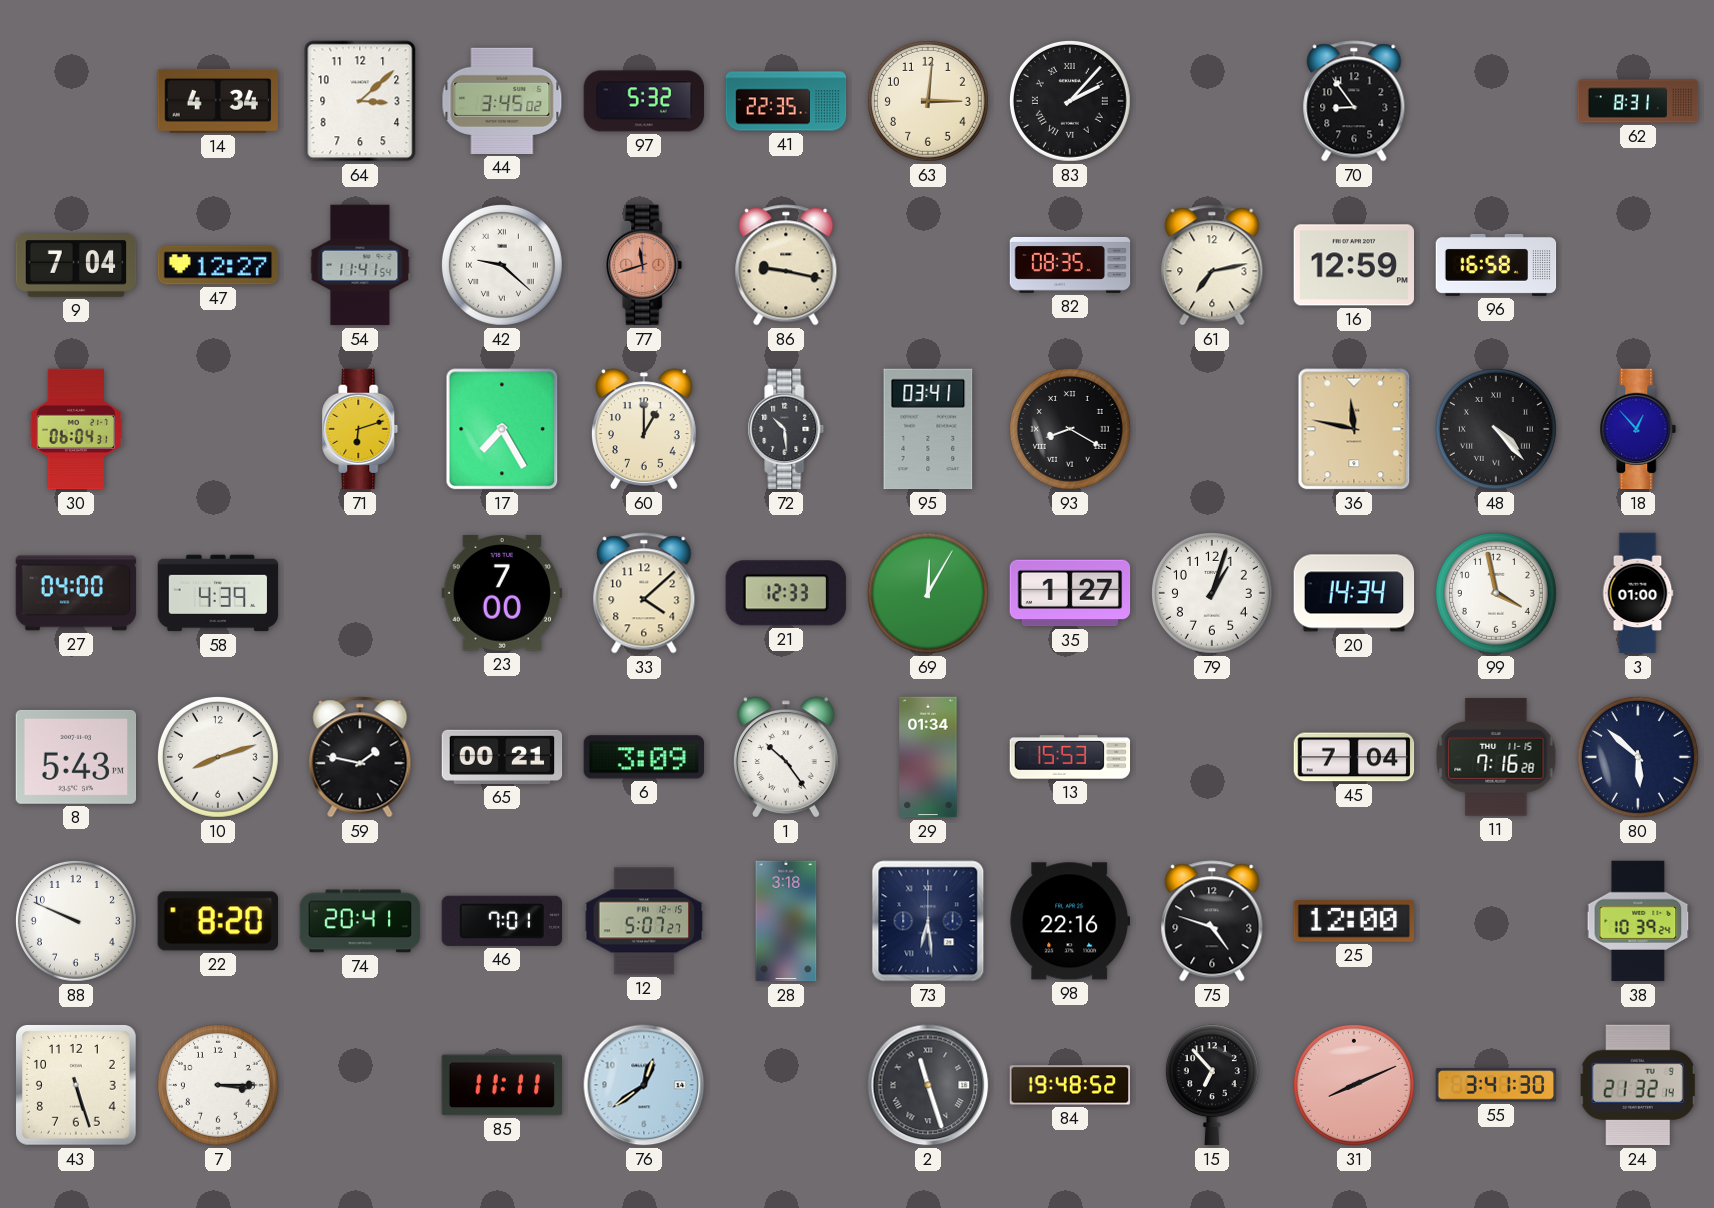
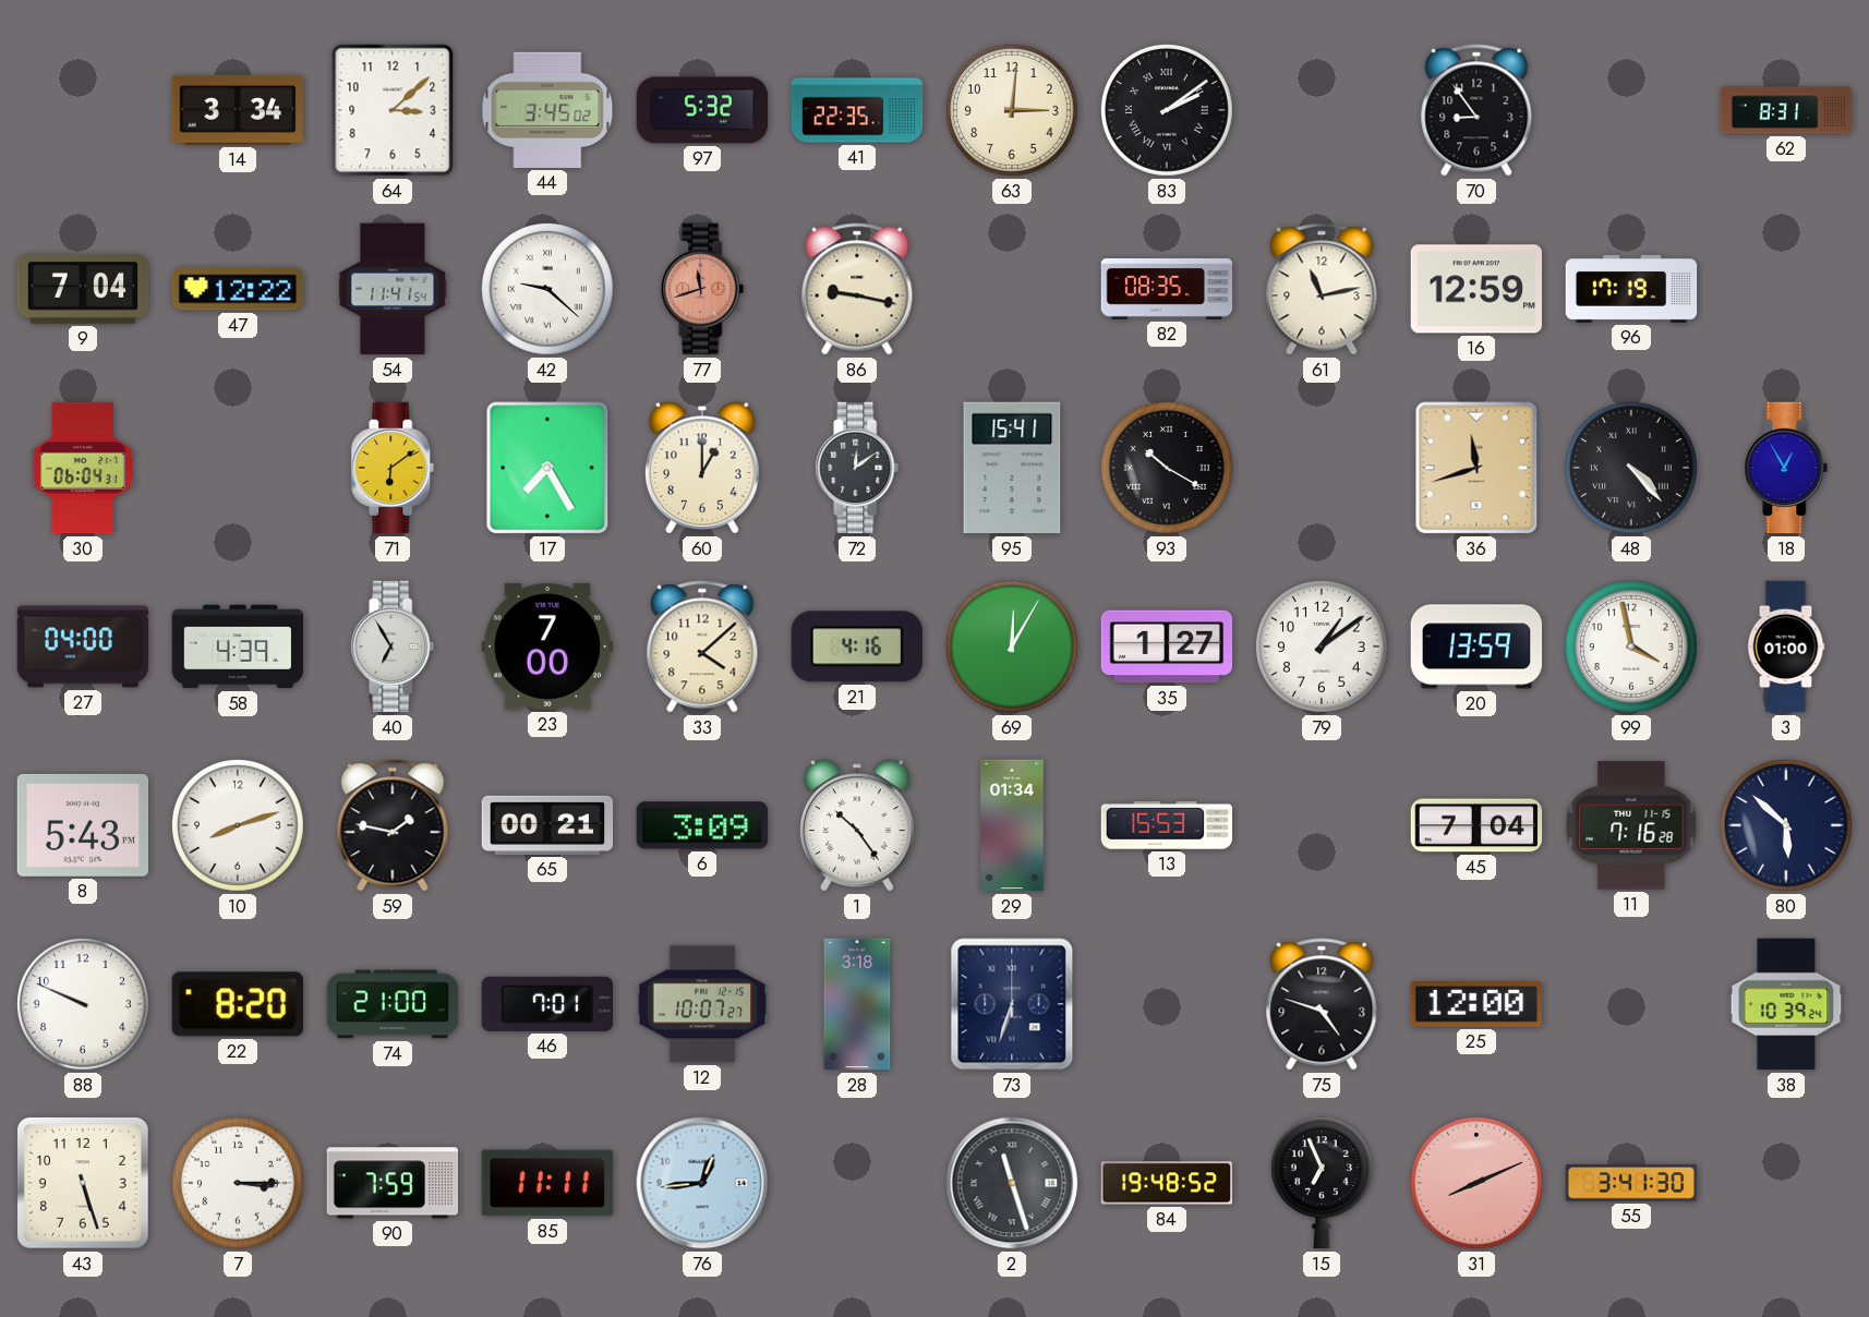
14: 4:34 -> 3:34
83: 2:07 -> 2:09
47: 12:27 -> 12:22
61: 7:13 -> 11:13
96: 16:58 -> 17:19
71: 6:12 -> 6:09
72: 10:29 -> 12:09
95: 03:41 -> 15:41
93: 8:20 -> 10:20
36: 11:47 -> 11:42
18: 12:53 -> 12:55
40: none -> 6:55
21: 12:33 -> 4:16
79: 1:03 -> 1:09
20: 14:34 -> 13:59
74: 20:41 -> 21:00
12: 5:07 -> 10:07
73: 6:29 -> 6:33
98: 22:16 -> none
90: none -> 7:59
76: 12:39 -> 12:44
15: 6:53 -> 6:56
24: 21:32 -> none
